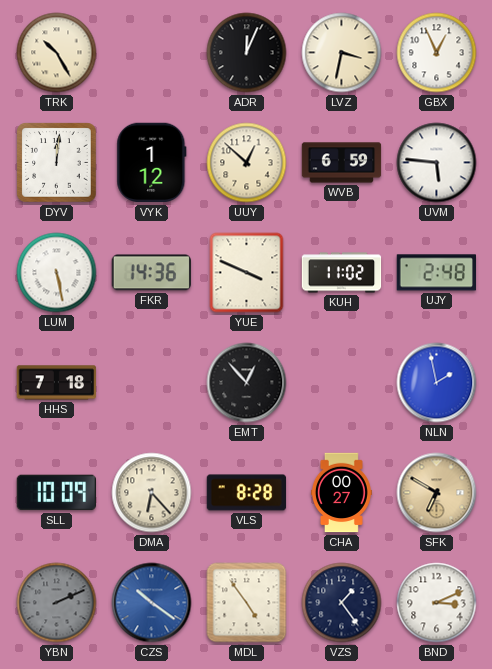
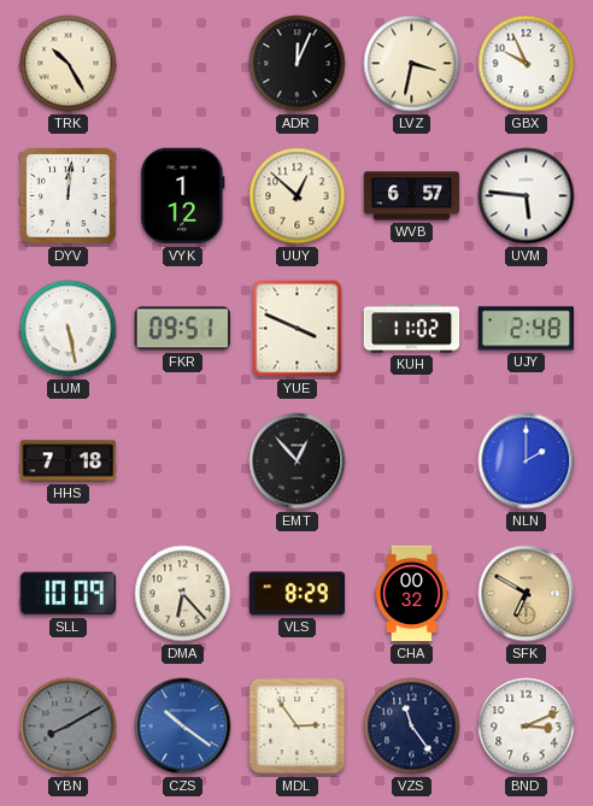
GBX: 12:56 -> 9:56
WVB: 6:59 -> 6:57
FKR: 14:36 -> 09:51
NLN: 1:58 -> 2:00
VLS: 8:28 -> 8:29
CHA: 00:27 -> 00:32
YBN: 2:11 -> 8:10
MDL: 4:54 -> 2:54
VZS: 1:24 -> 11:24
